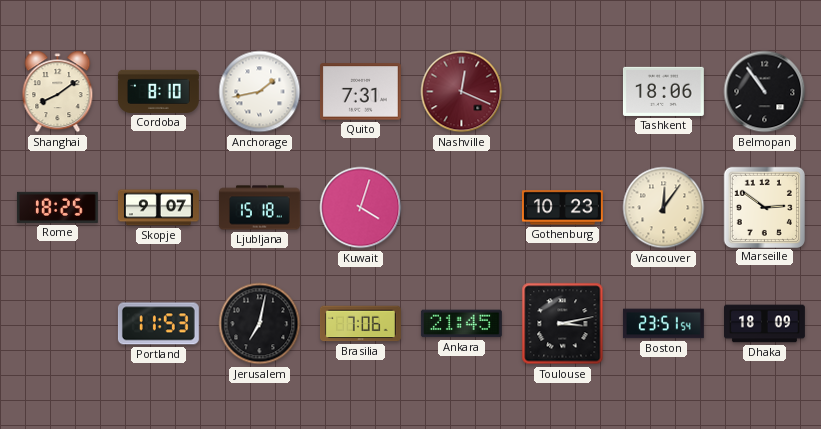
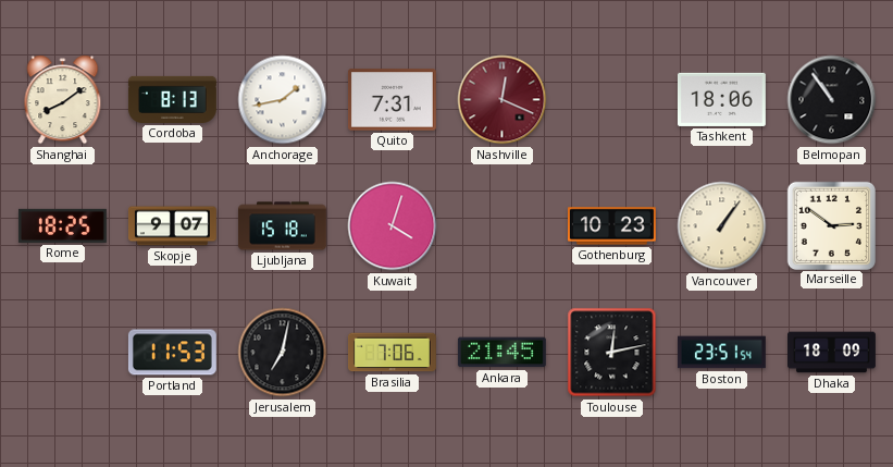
Cordoba: 8:10 -> 8:13
Vancouver: 12:06 -> 1:06
Toulouse: 3:13 -> 12:13
